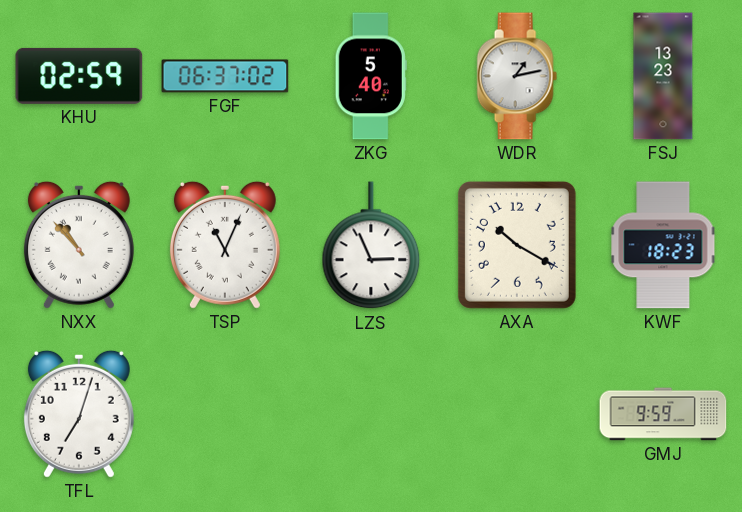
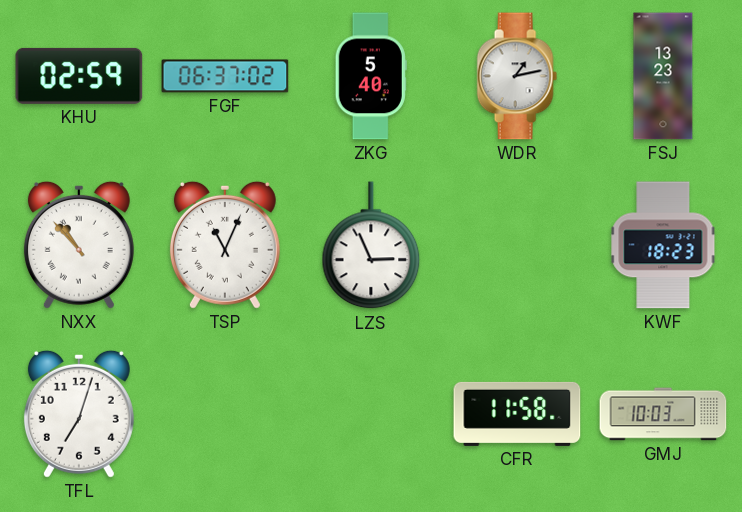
AXA: 10:20 -> none
CFR: none -> 11:58
GMJ: 9:59 -> 10:03
